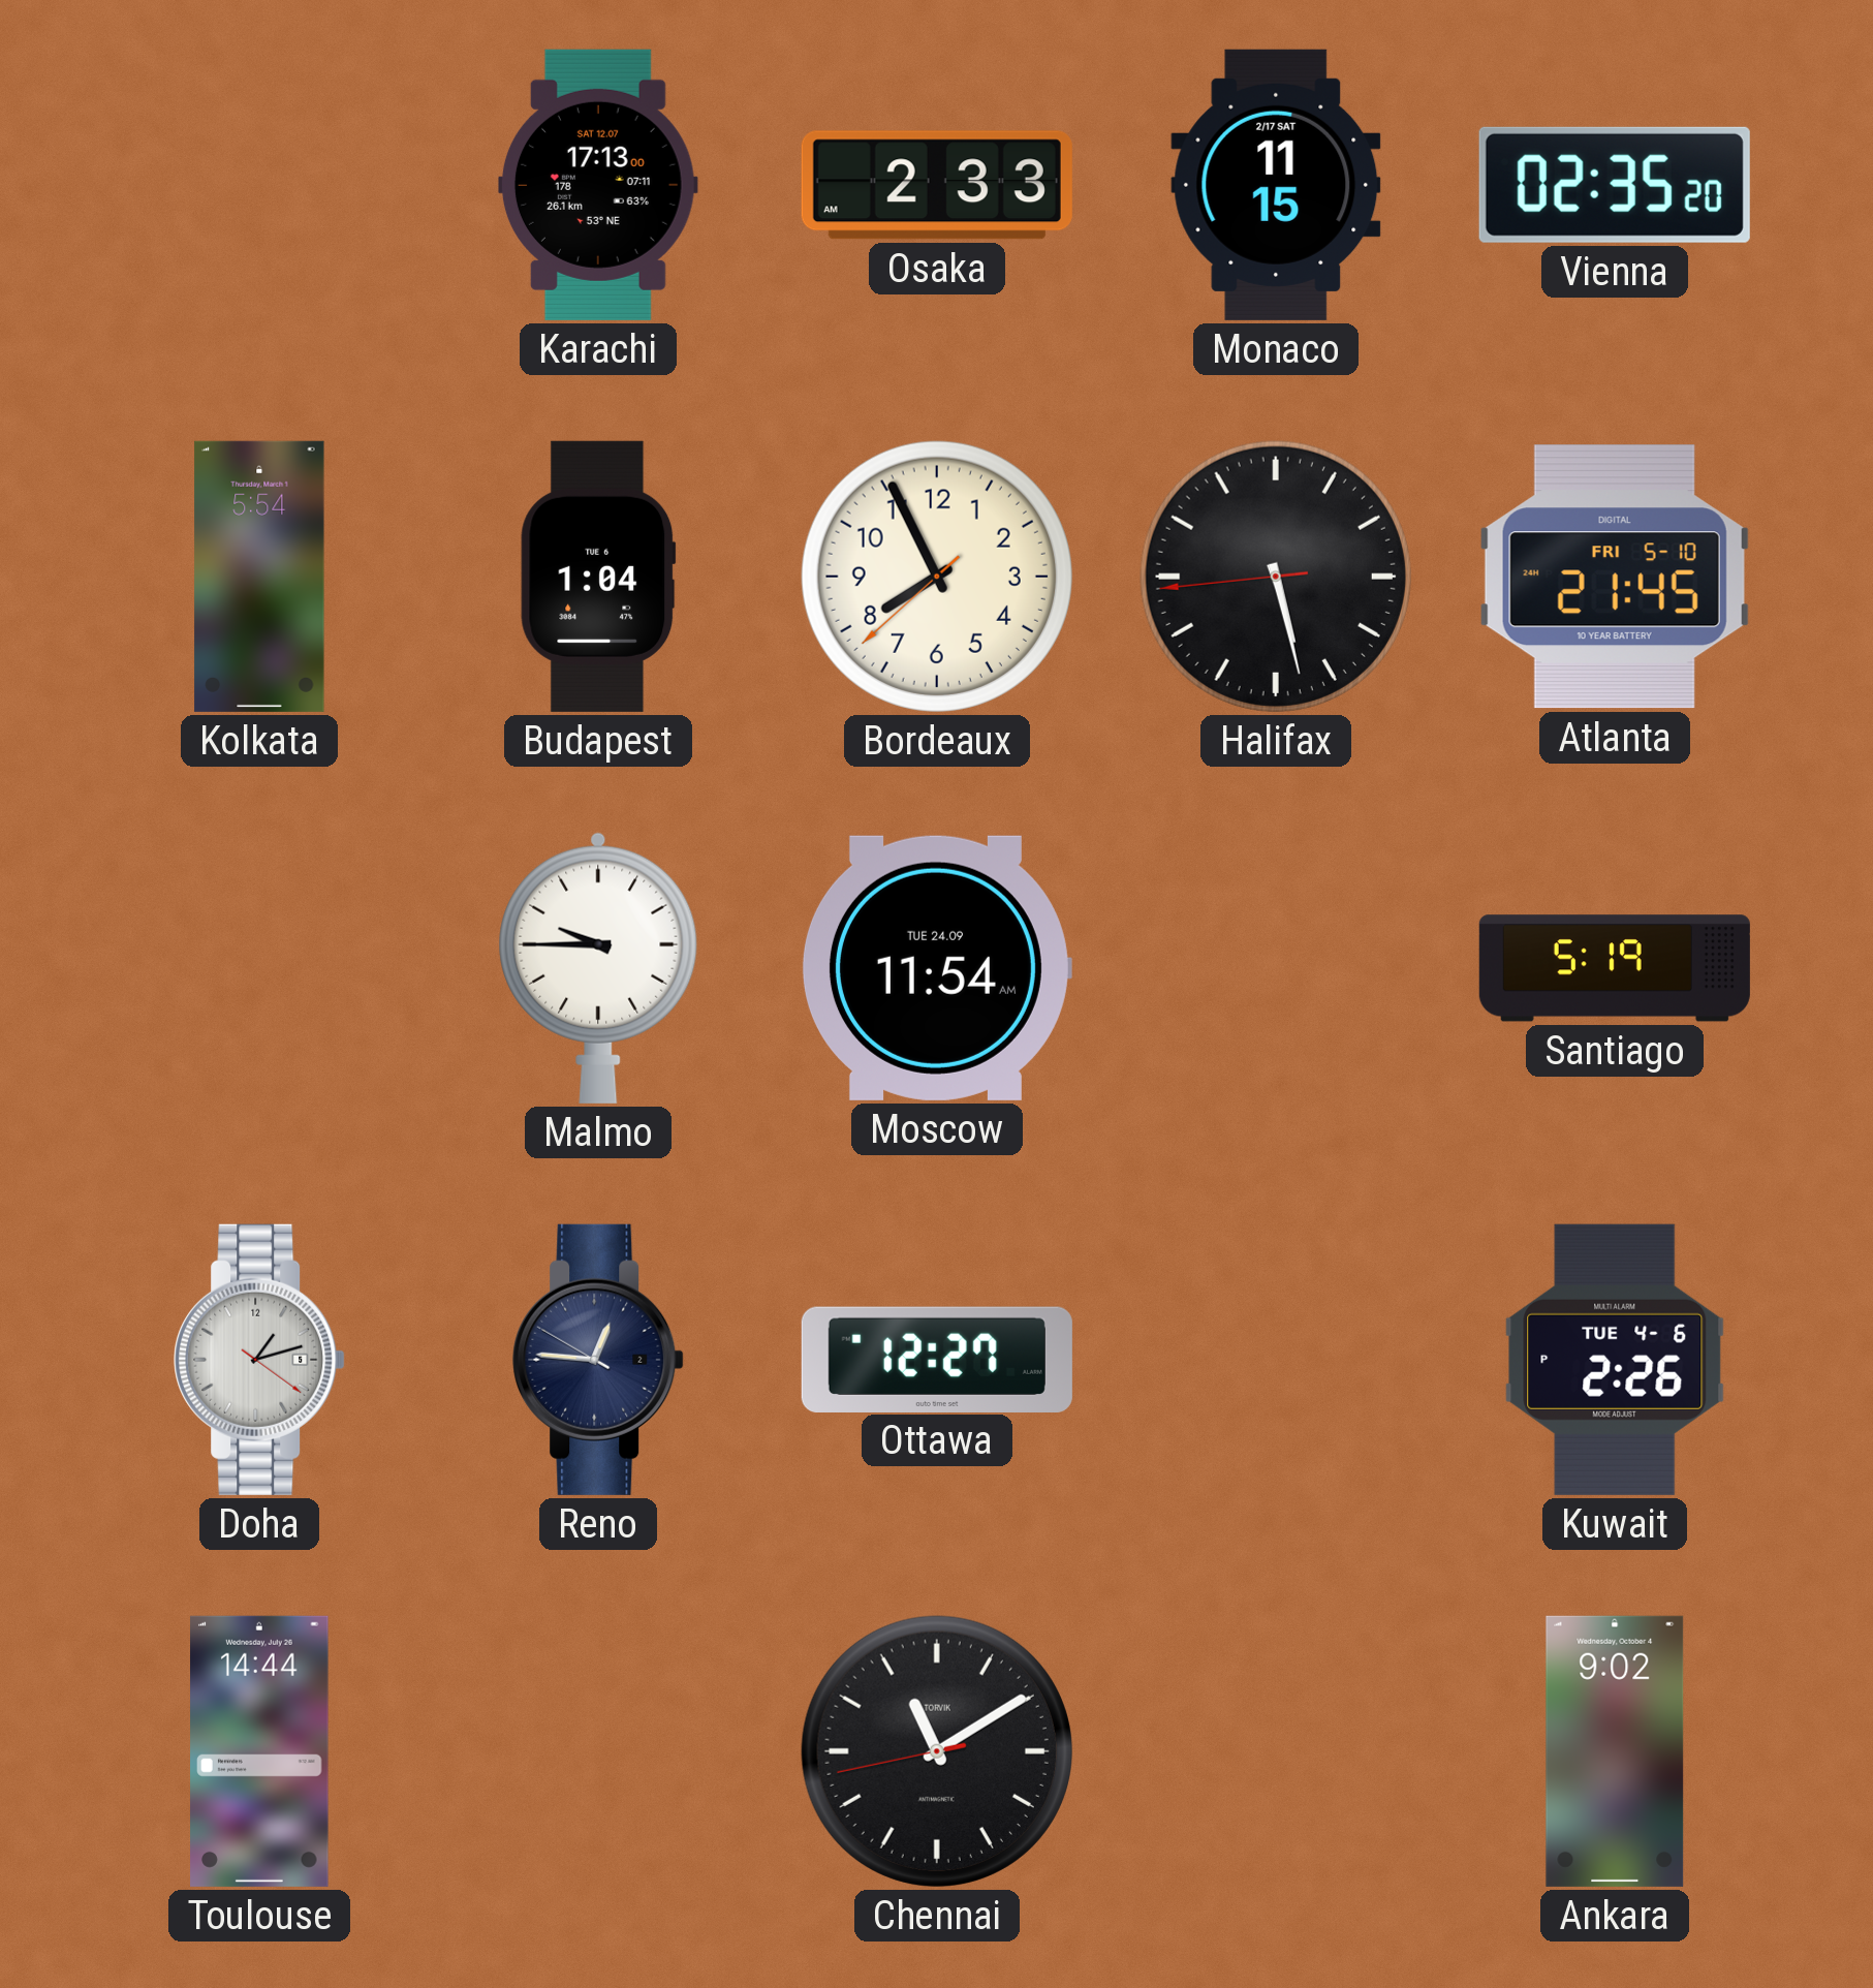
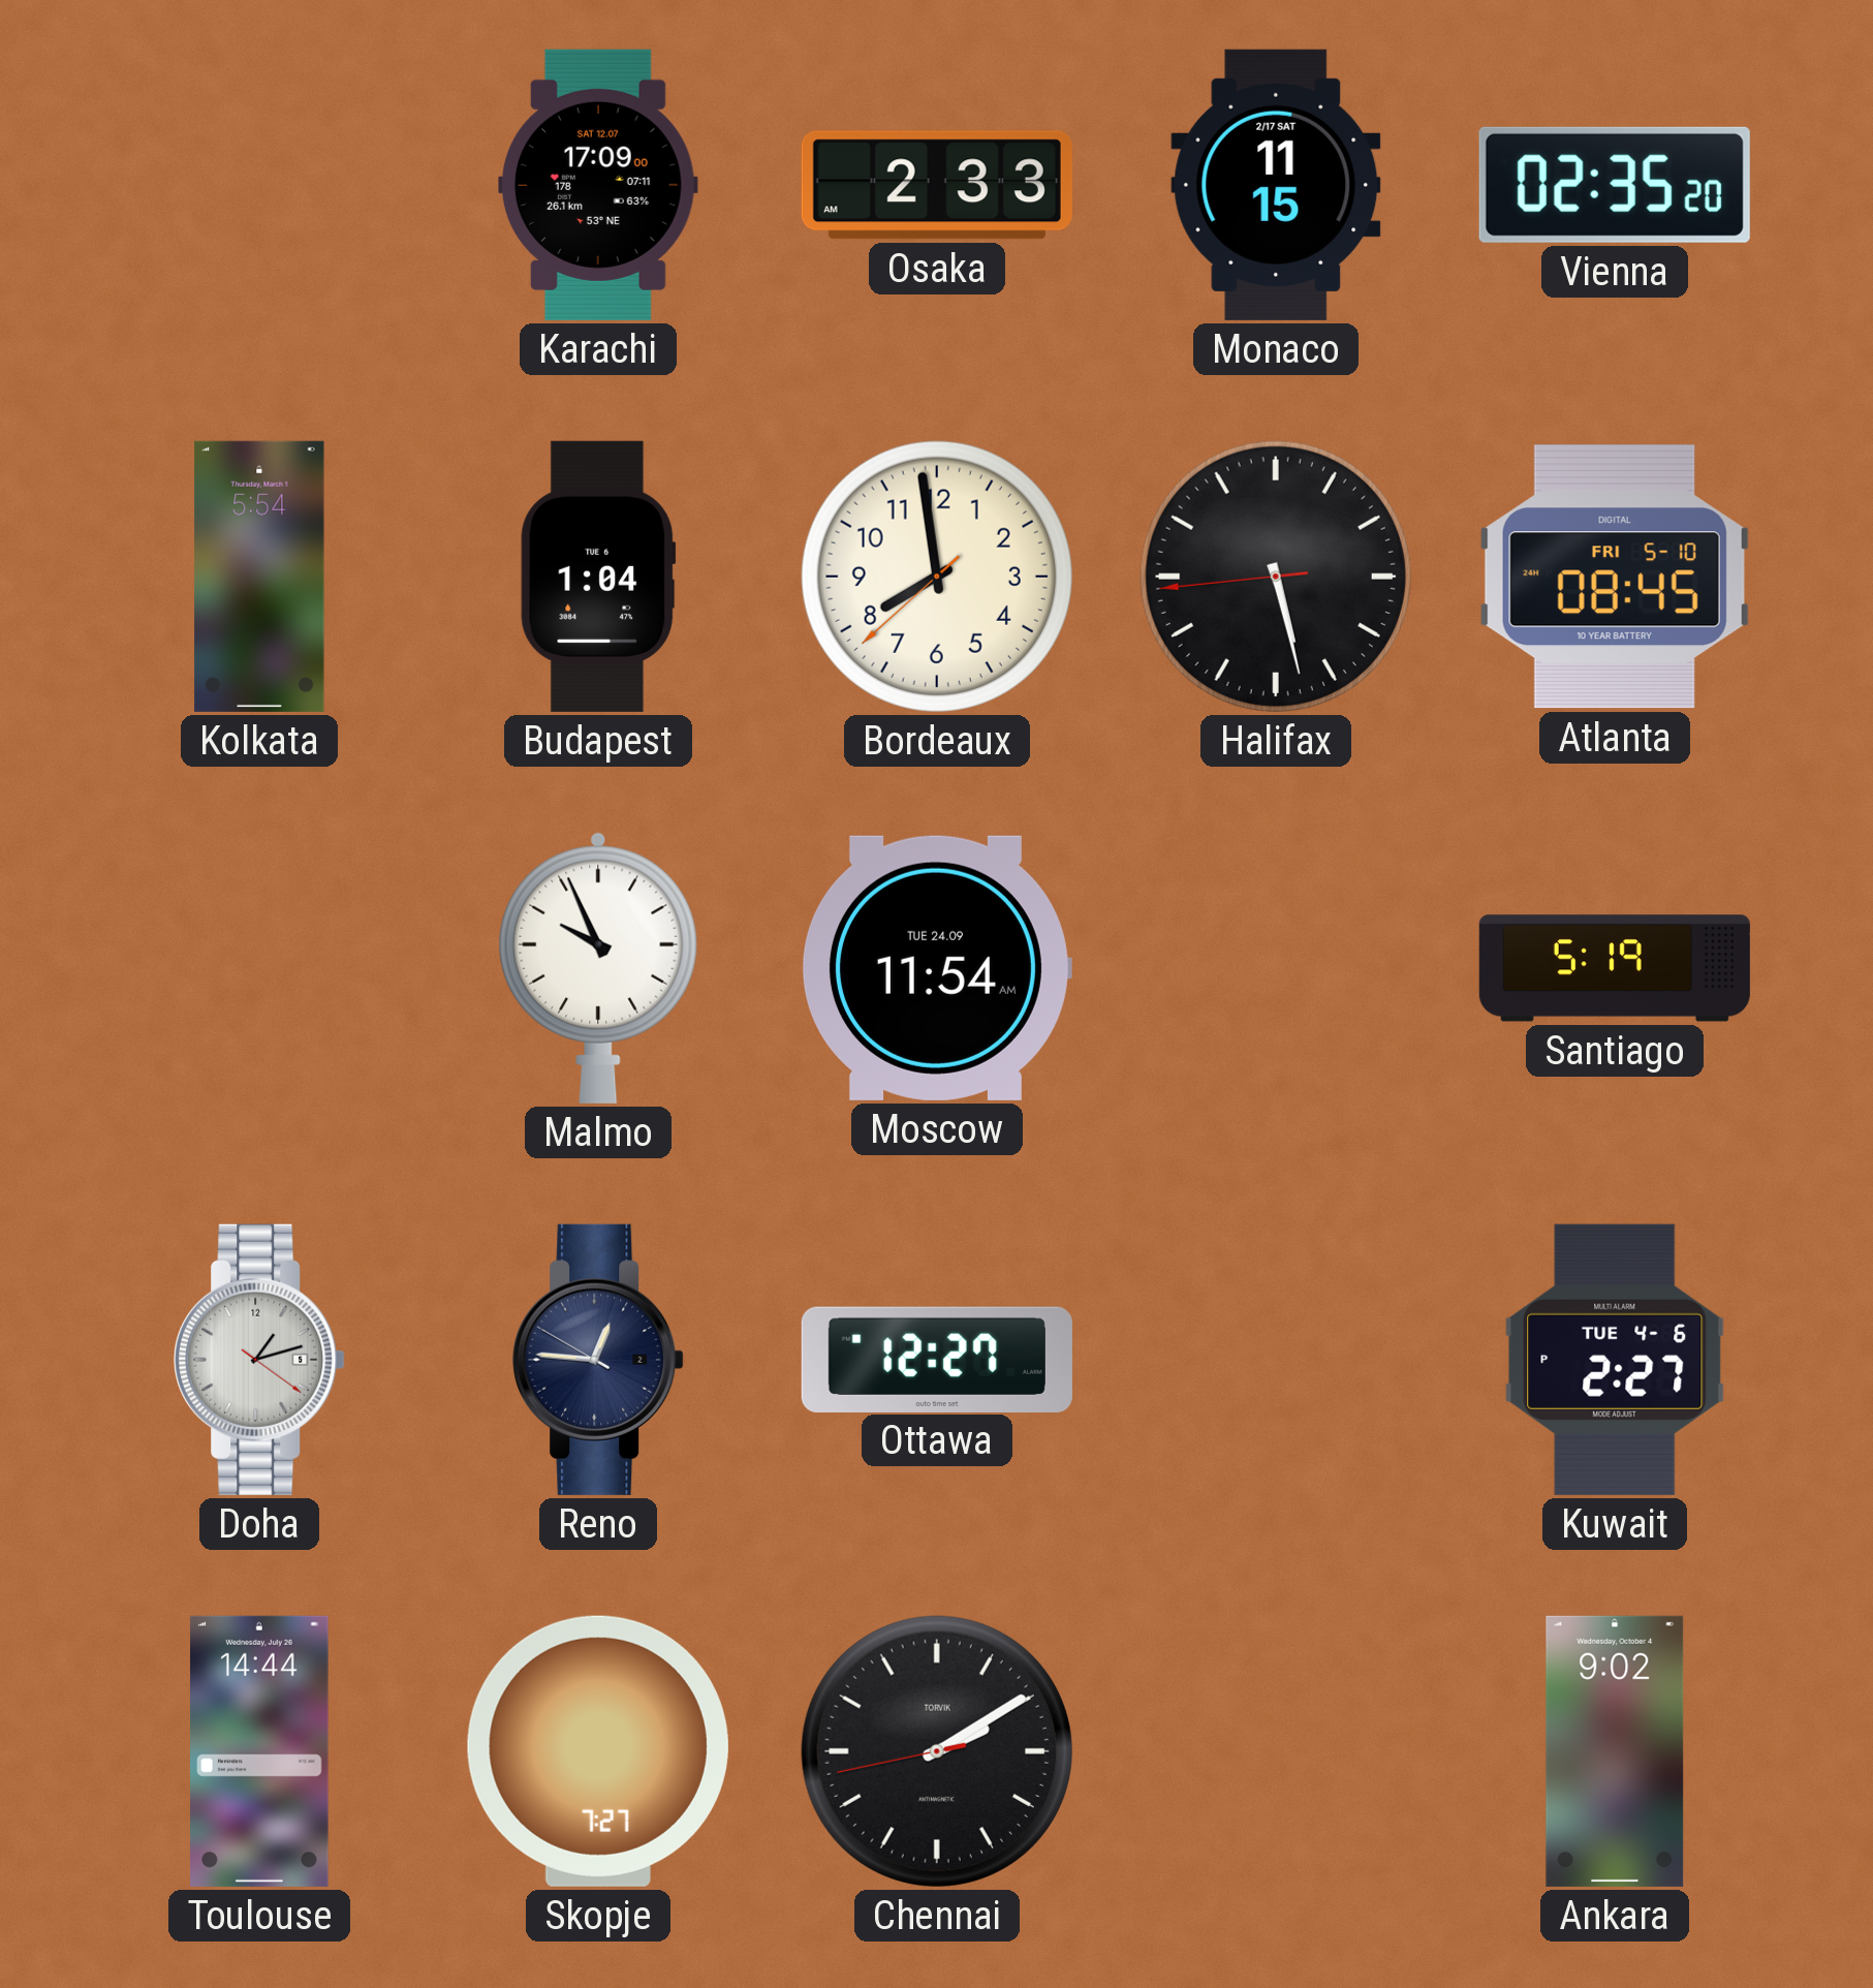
Karachi: 17:13 -> 17:09
Bordeaux: 7:55 -> 7:58
Atlanta: 21:45 -> 08:45
Malmo: 9:45 -> 9:56
Kuwait: 2:26 -> 2:27
Skopje: none -> 7:27
Chennai: 11:09 -> 2:09
